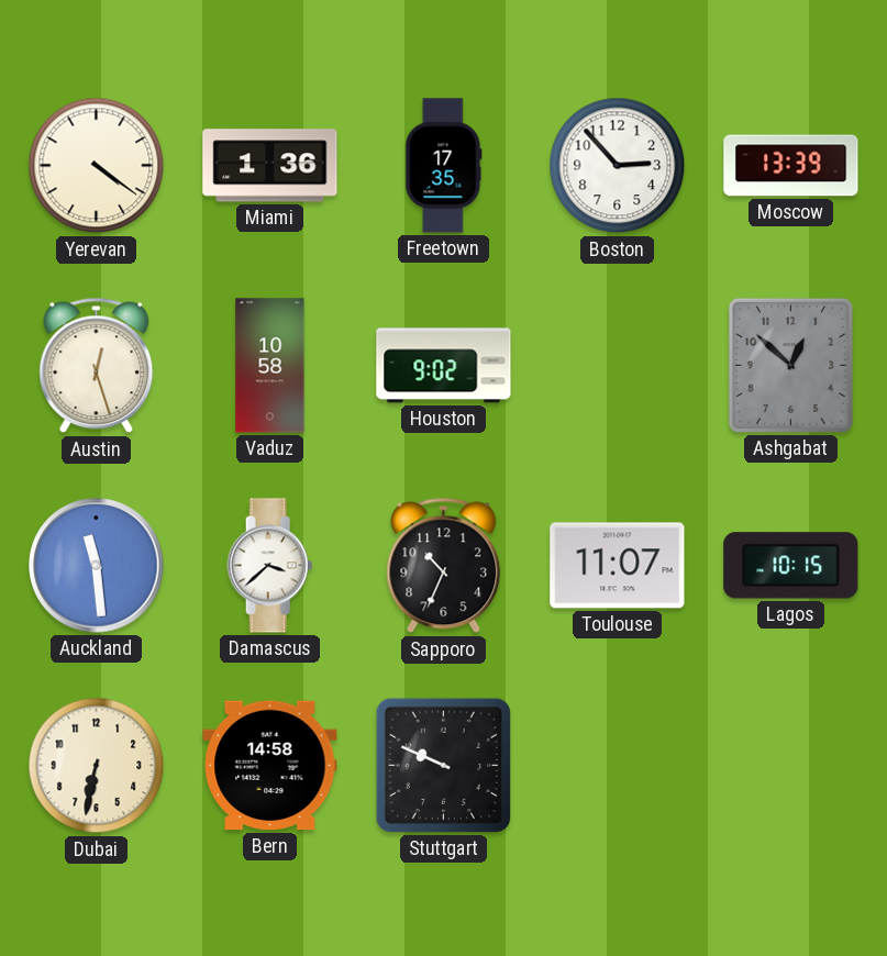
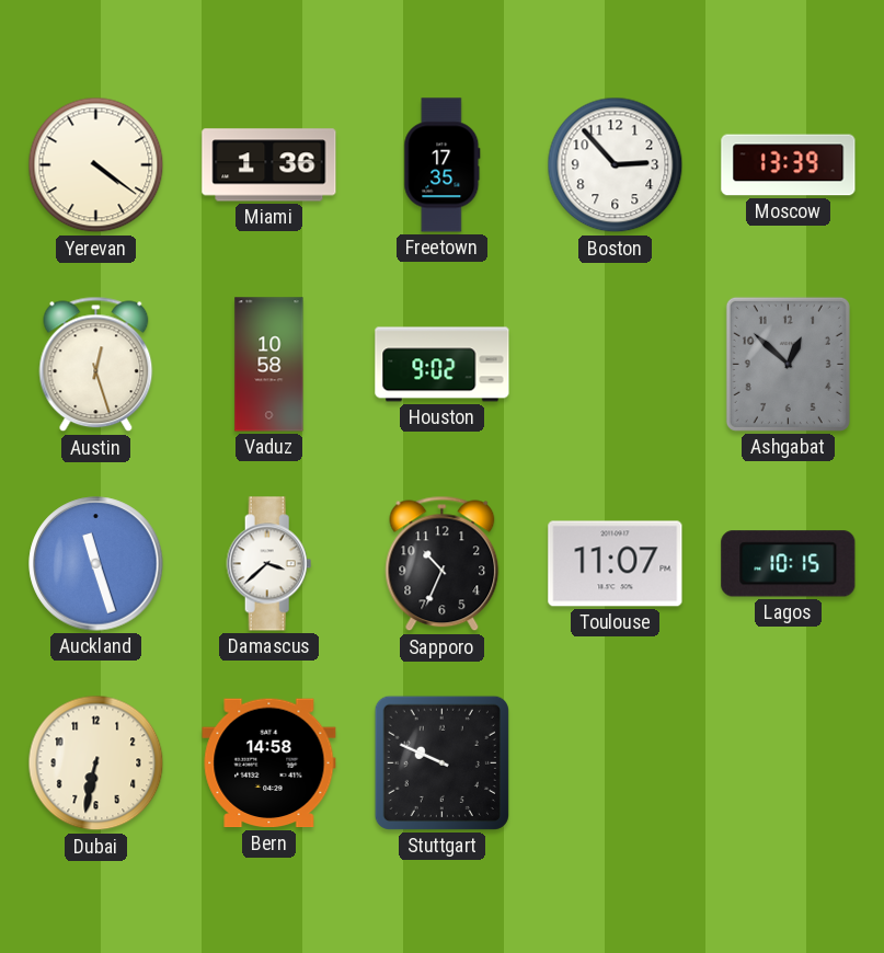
Auckland: 11:29 -> 11:27
